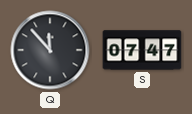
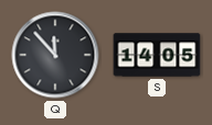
S: 07:47 -> 14:05
